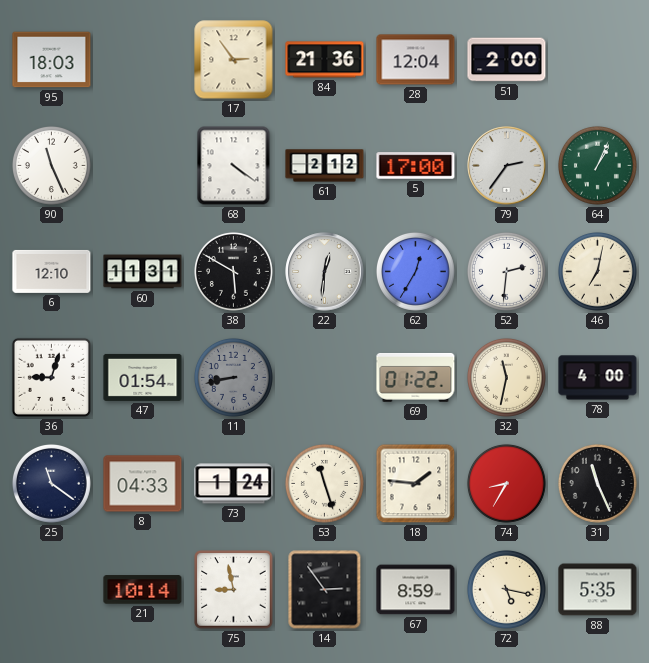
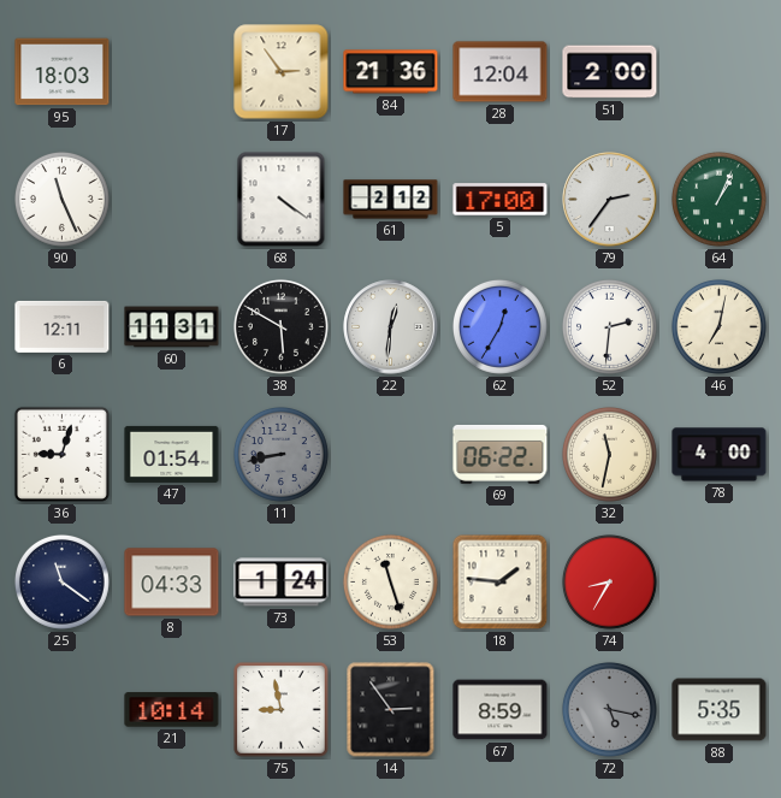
6: 12:10 -> 12:11
69: 01:22 -> 06:22
31: 11:26 -> none
72 dial: cream -> grey
